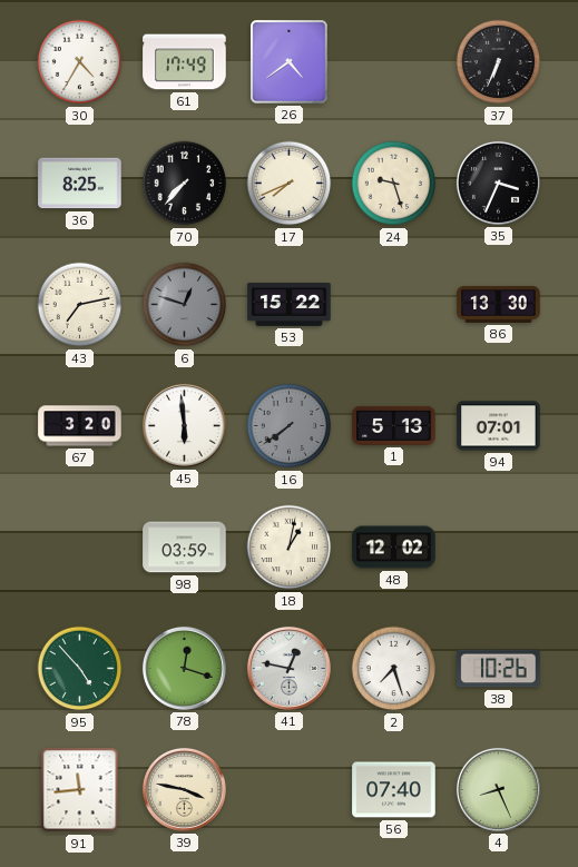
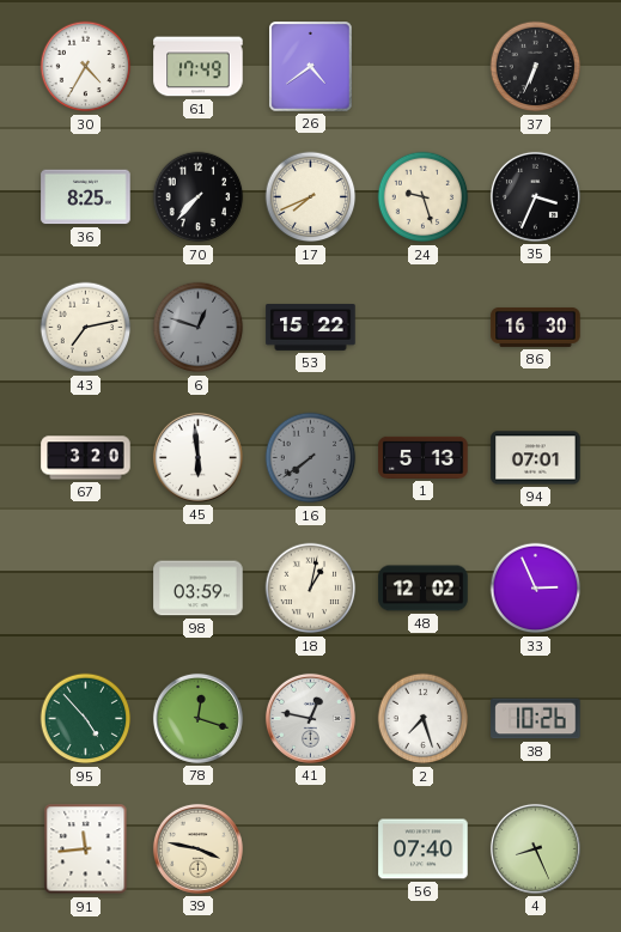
86: 13:30 -> 16:30
33: none -> 2:56
